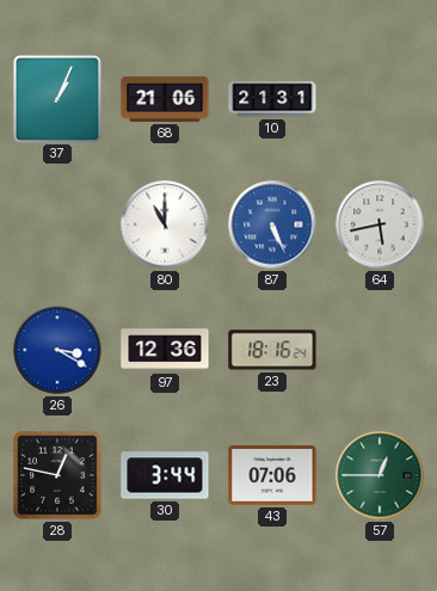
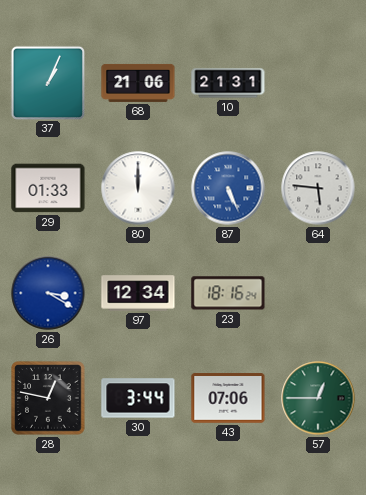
29: none -> 01:33
80: 11:00 -> 12:00
64: 5:43 -> 5:46
97: 12:36 -> 12:34
